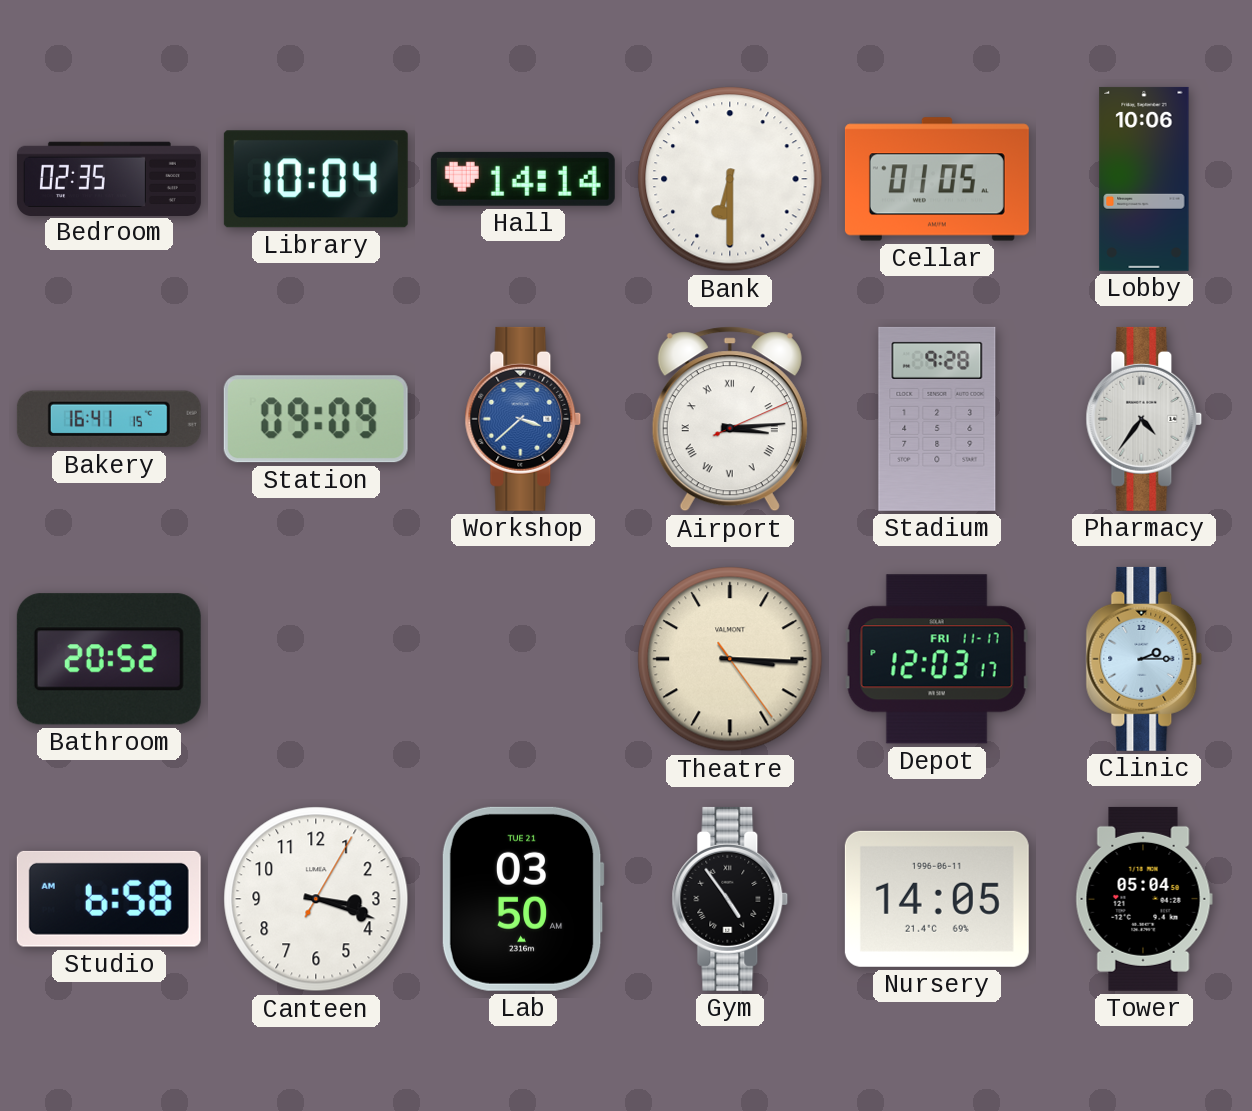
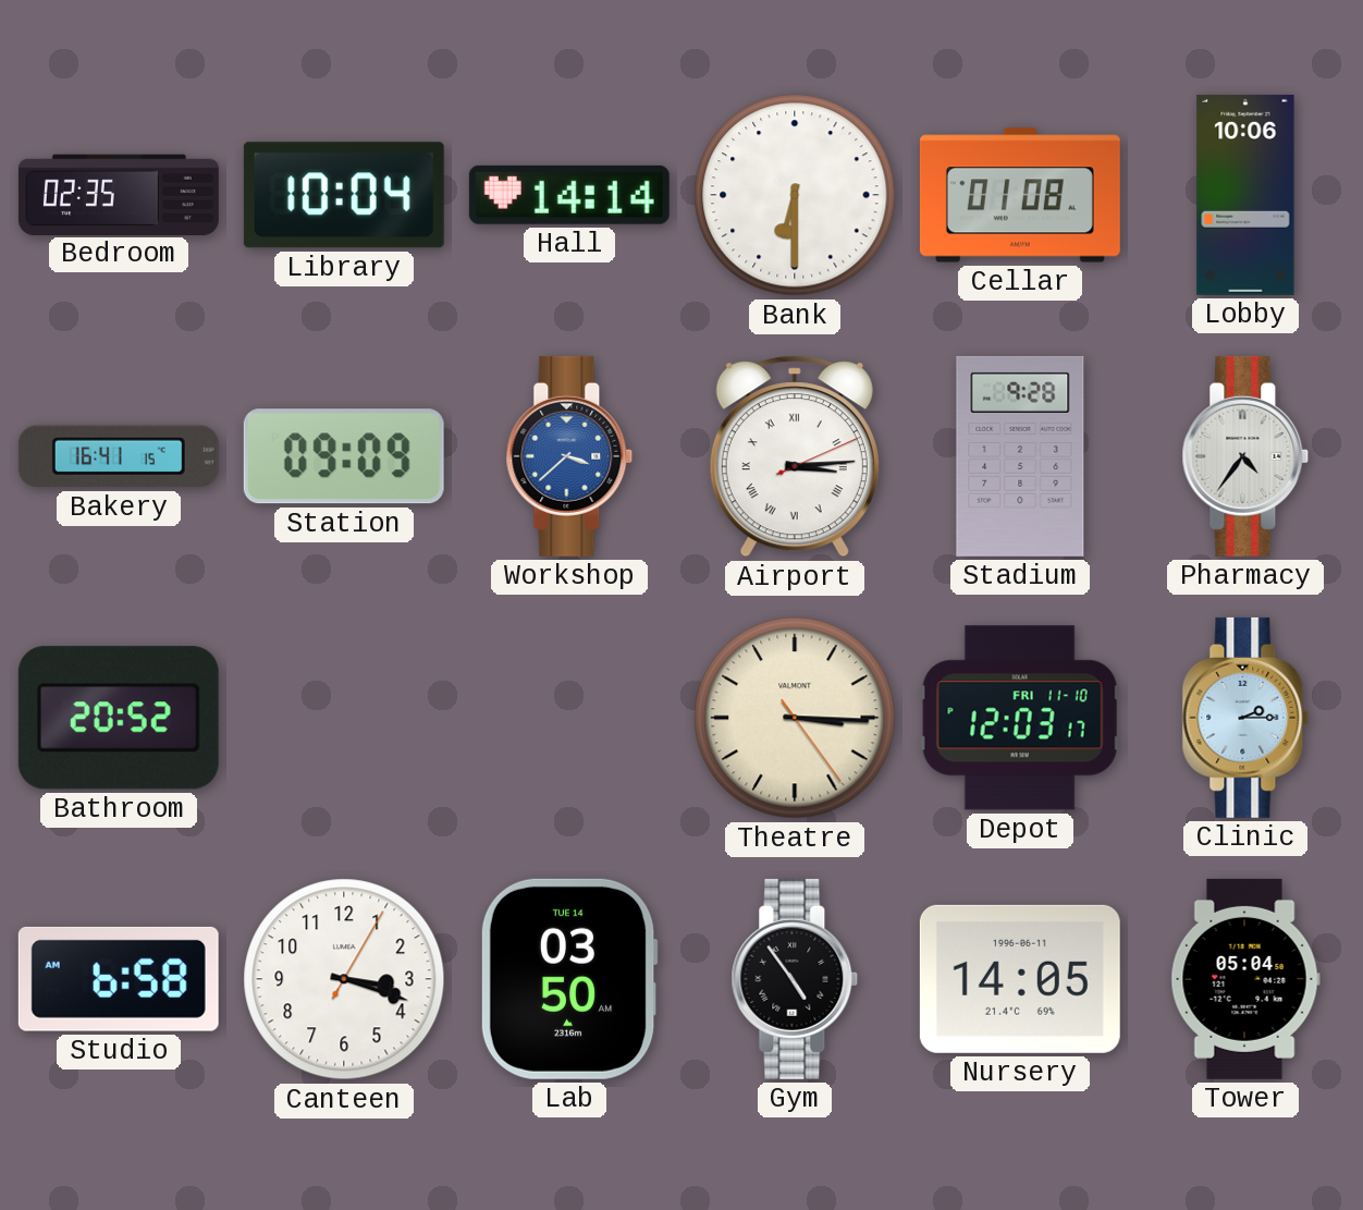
Cellar: 01:05 -> 01:08
Depot date: FRI 11-17 -> FRI 11-10
Lab date: TUE 21 -> TUE 14
